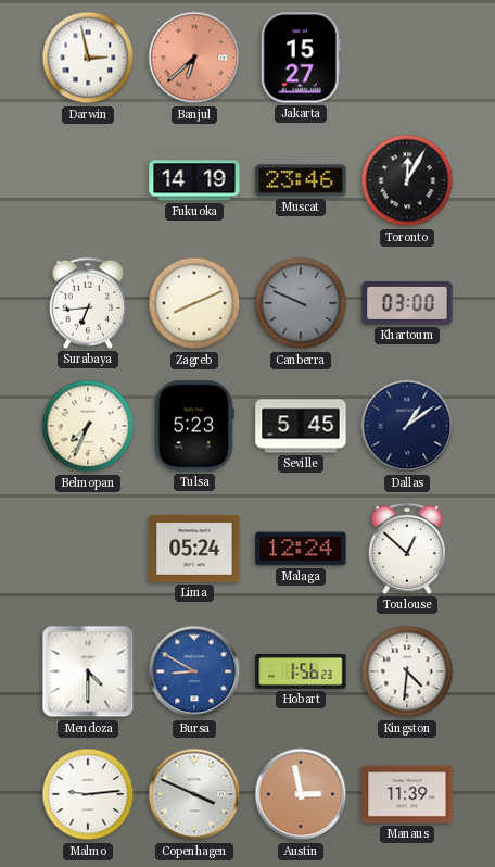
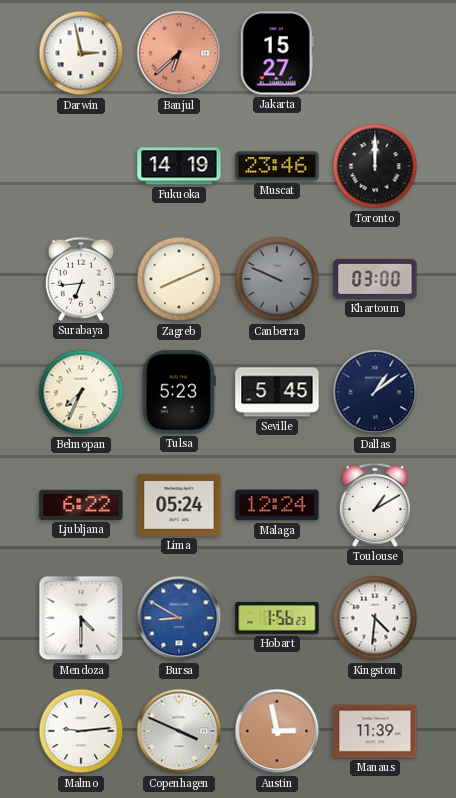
Toronto: 12:05 -> 12:00
Ljubljana: none -> 6:22
Toulouse: 12:52 -> 1:10
